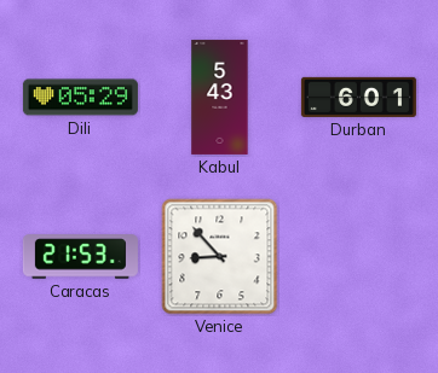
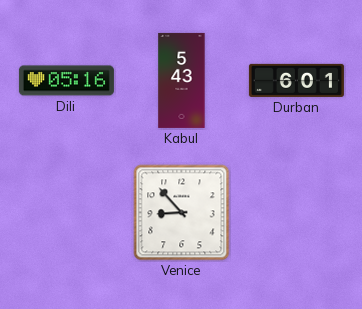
Dili: 05:29 -> 05:16
Caracas: 21:53 -> none
